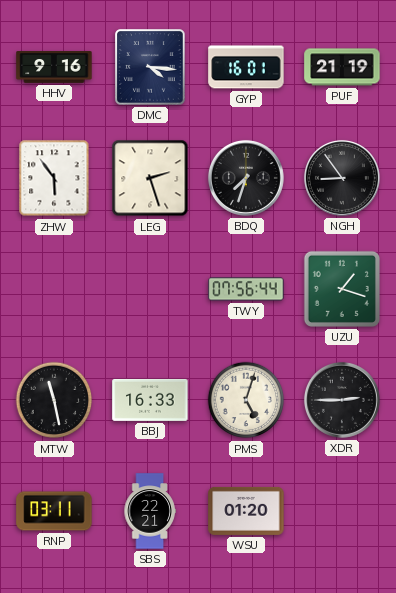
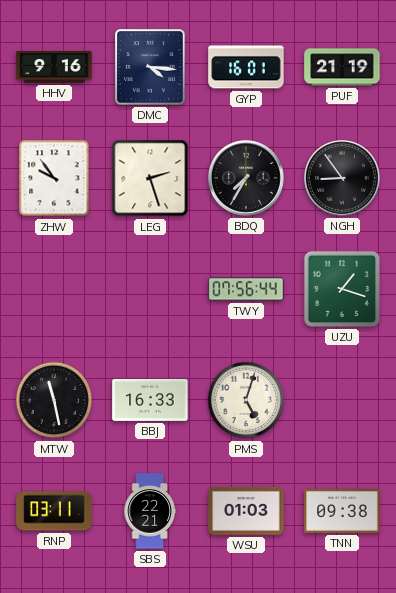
ZHW: 5:54 -> 9:54
BDQ: 7:33 -> 7:35
XDR: 2:45 -> none
WSU: 01:20 -> 01:03
TNN: none -> 09:38
